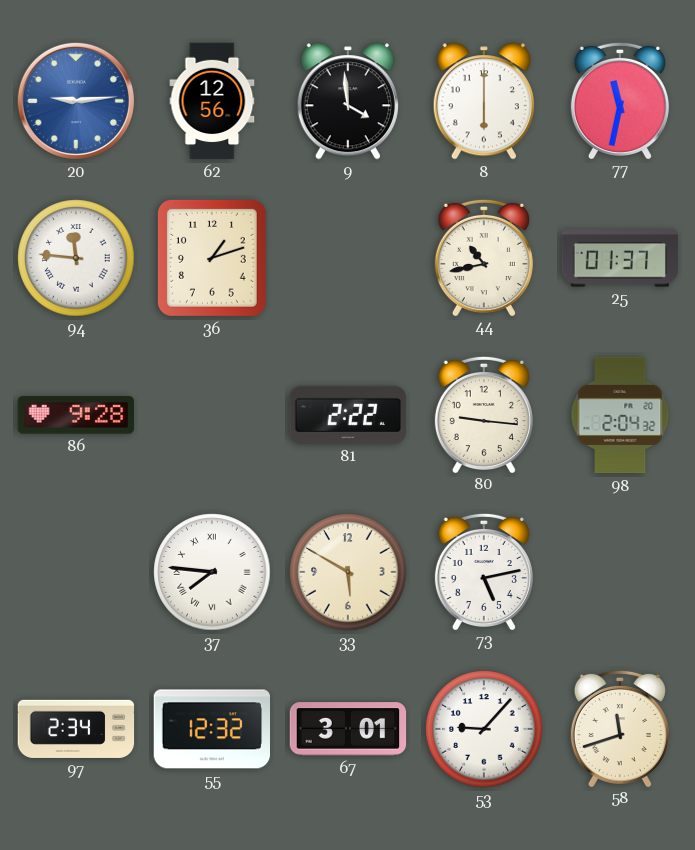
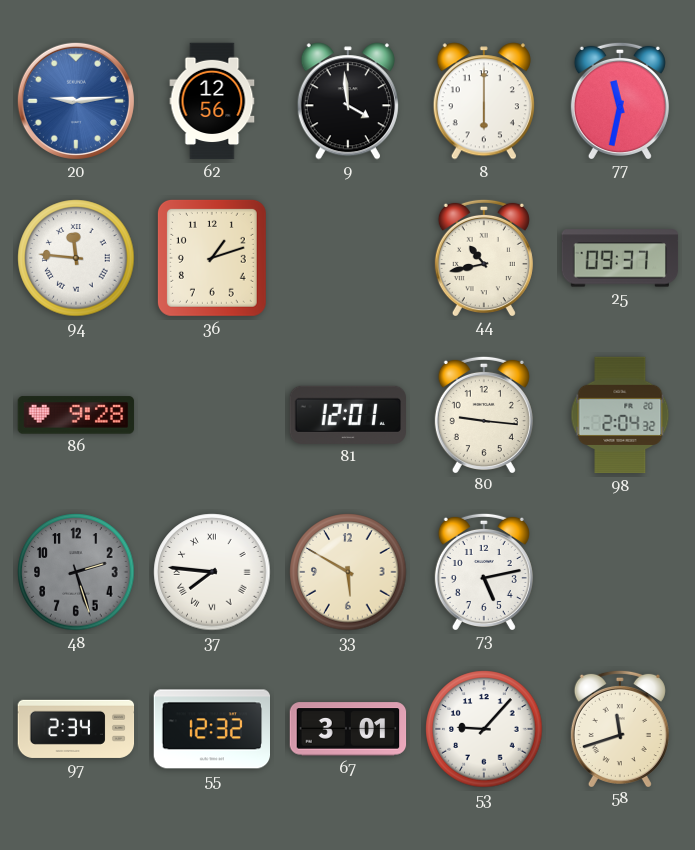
25: 01:37 -> 09:37
81: 2:22 -> 12:01
48: none -> 2:27
